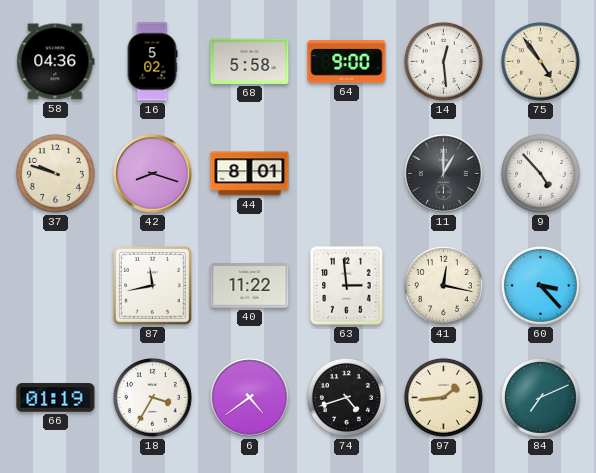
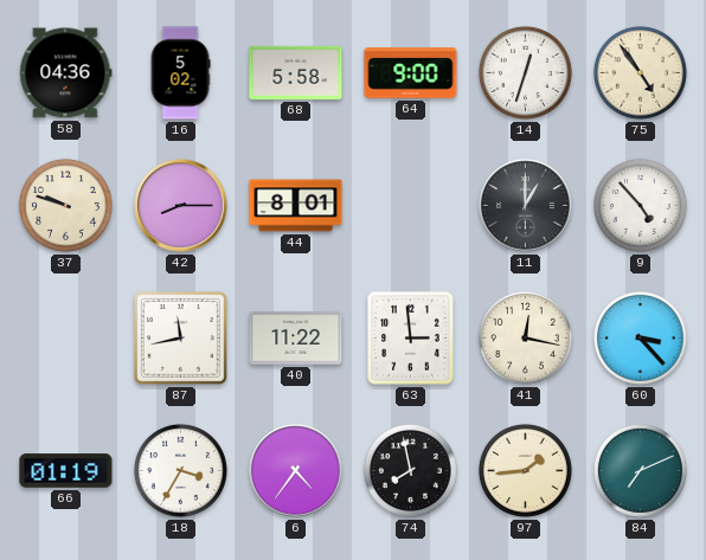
14: 12:29 -> 12:33
42: 8:18 -> 8:15
6: 4:39 -> 4:36
74: 4:42 -> 7:58
